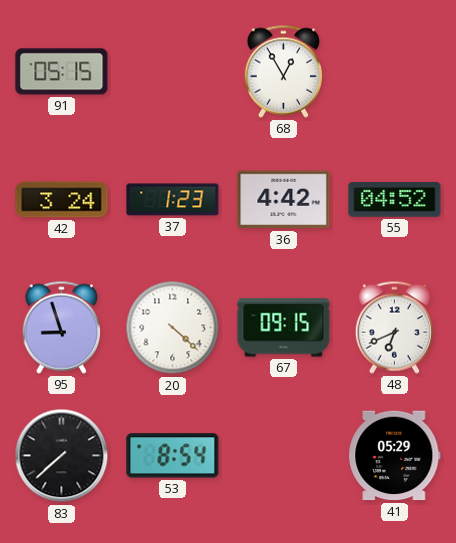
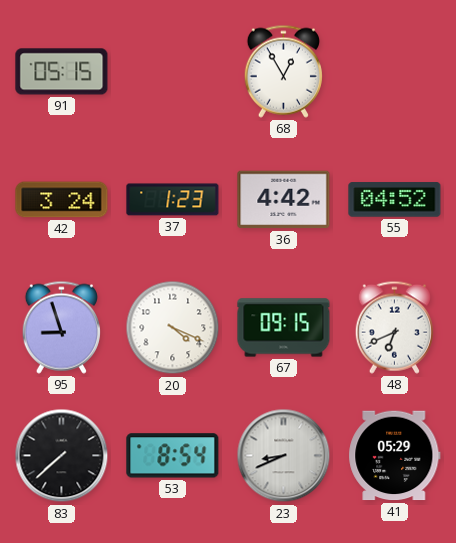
20: 4:22 -> 4:19
23: none -> 8:41
